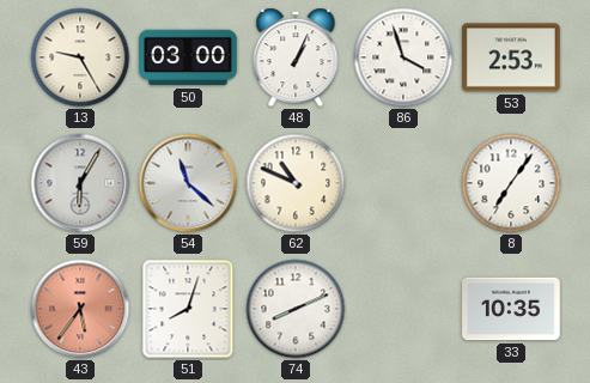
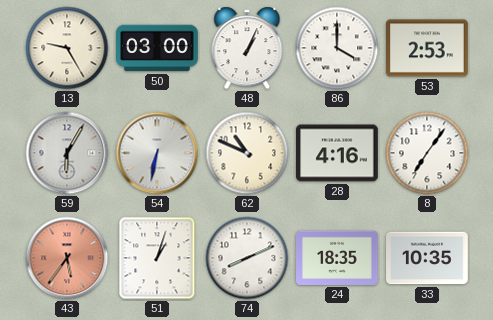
86: 3:57 -> 4:00
54: 11:22 -> 6:32
28: none -> 4:16
51: 8:03 -> 1:03
24: none -> 18:35
